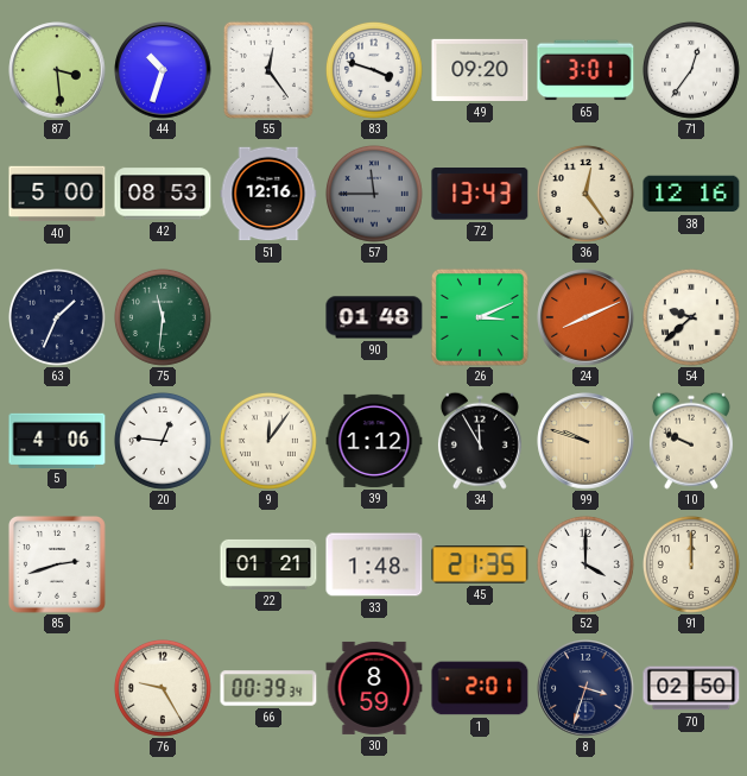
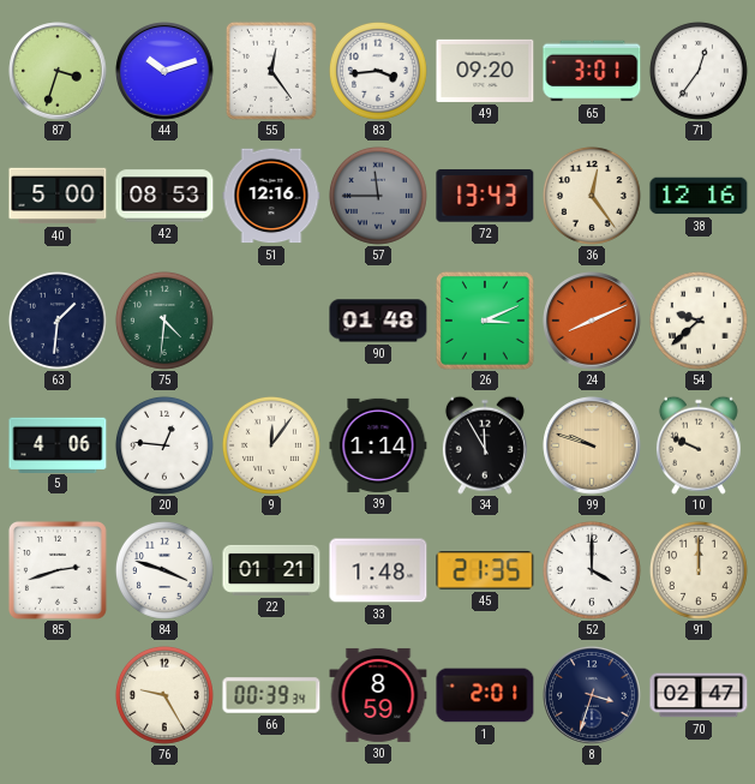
87: 3:29 -> 3:33
44: 10:33 -> 10:12
83: 3:48 -> 3:44
63: 1:34 -> 1:31
75: 11:31 -> 4:31
39: 1:12 -> 1:14
84: none -> 3:48
70: 02:50 -> 02:47
